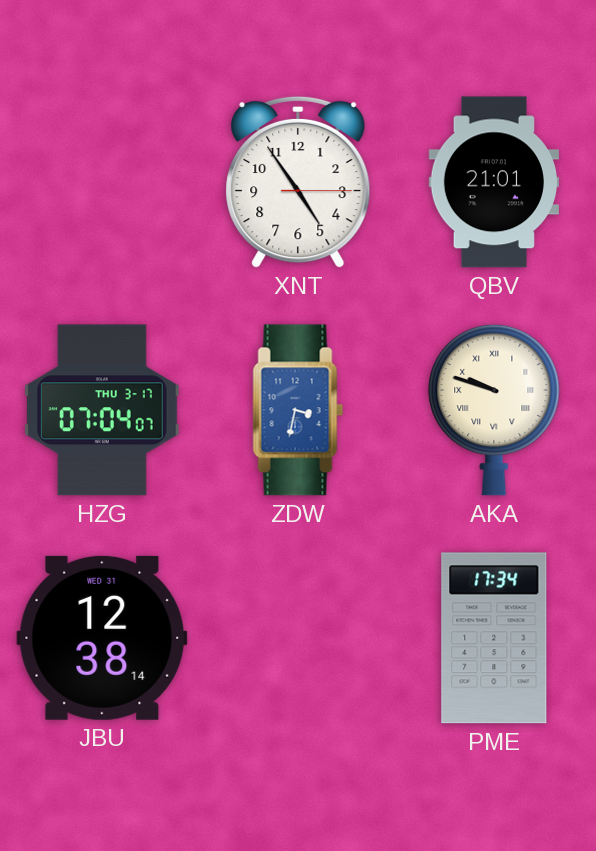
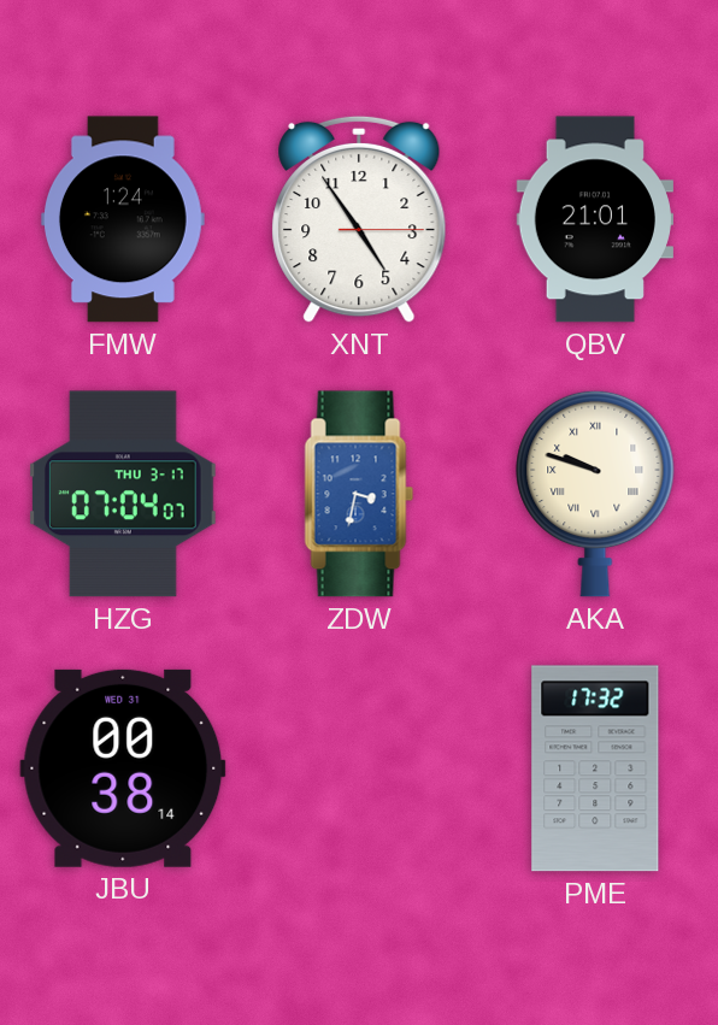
FMW: none -> 1:24
JBU: 12:38 -> 00:38
PME: 17:34 -> 17:32
